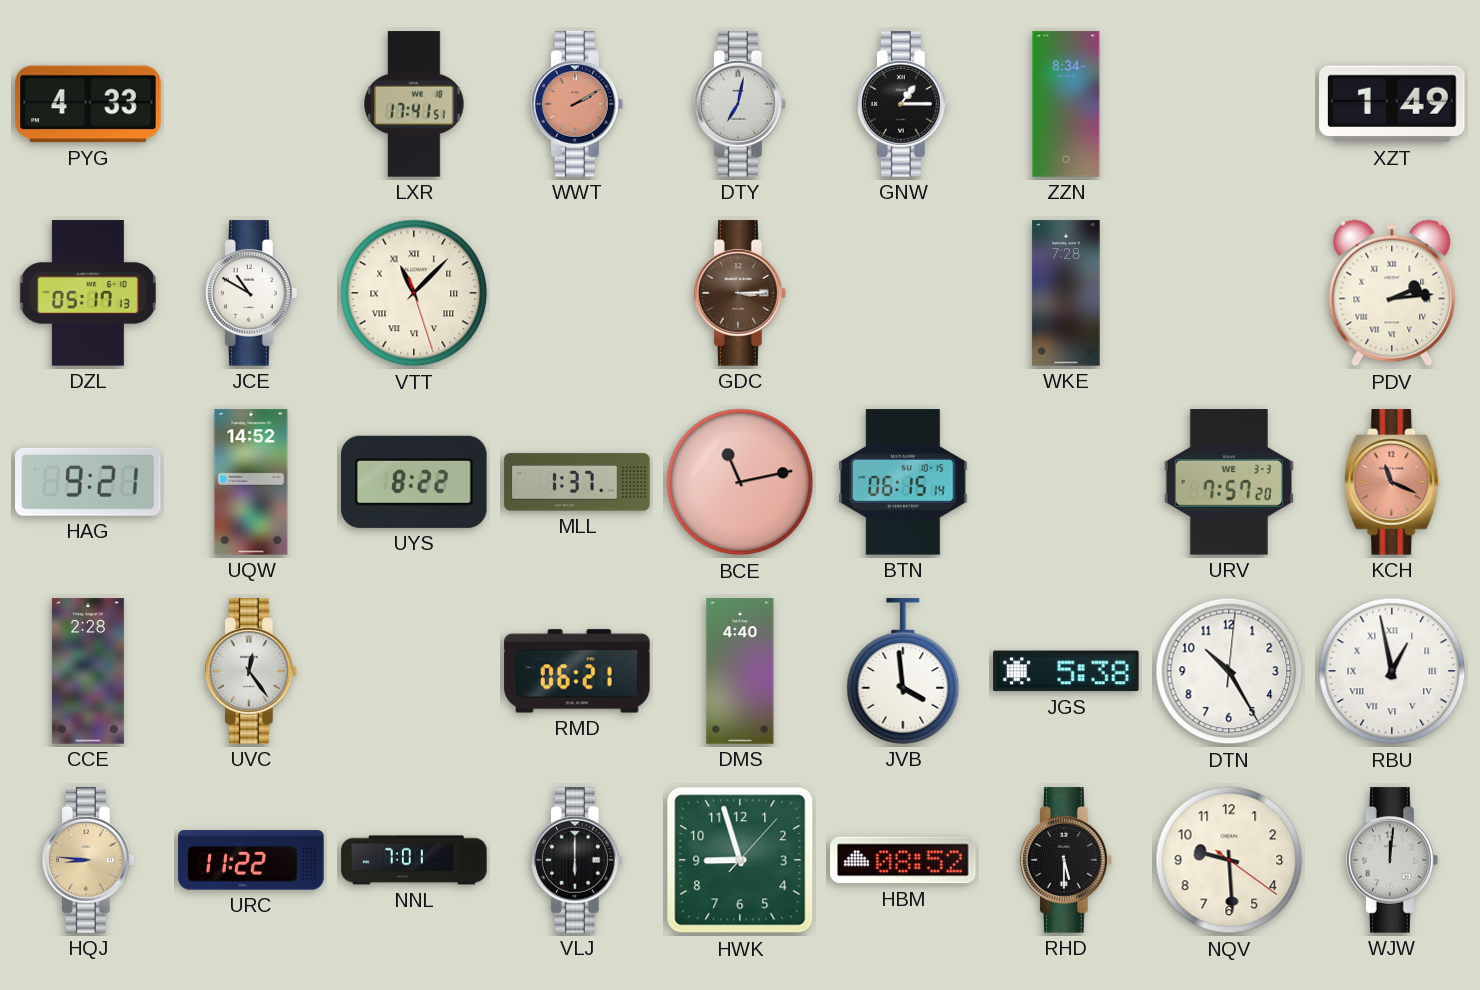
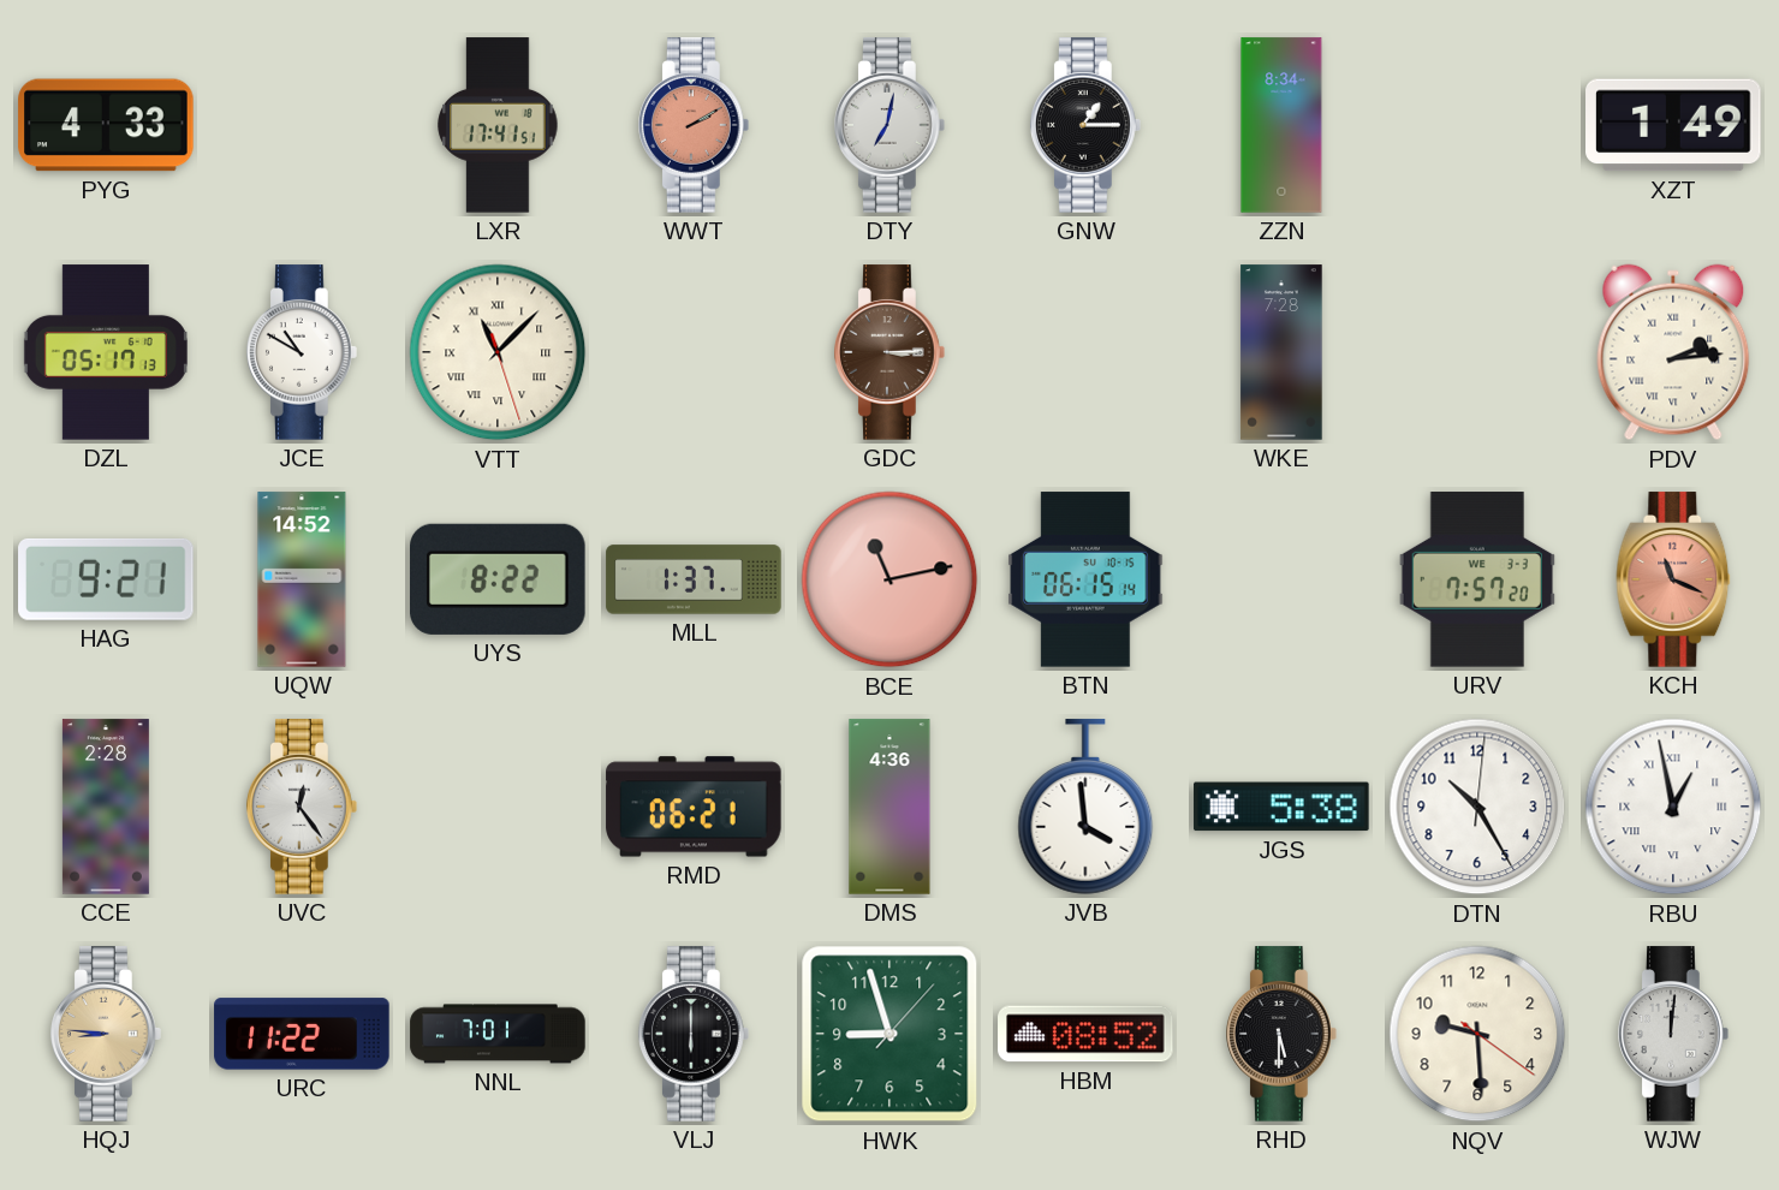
DMS: 4:40 -> 4:36
